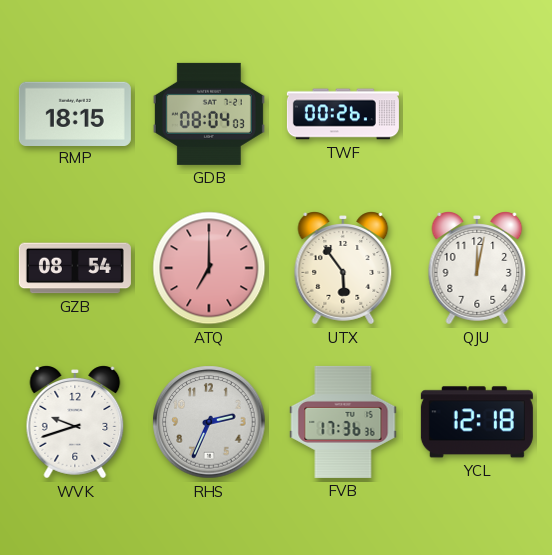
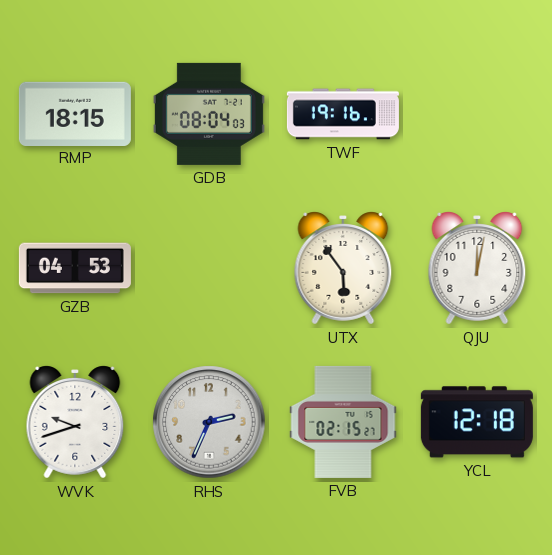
TWF: 00:26 -> 19:16
GZB: 08:54 -> 04:53
ATQ: 7:00 -> none
FVB: 17:36 -> 02:15
